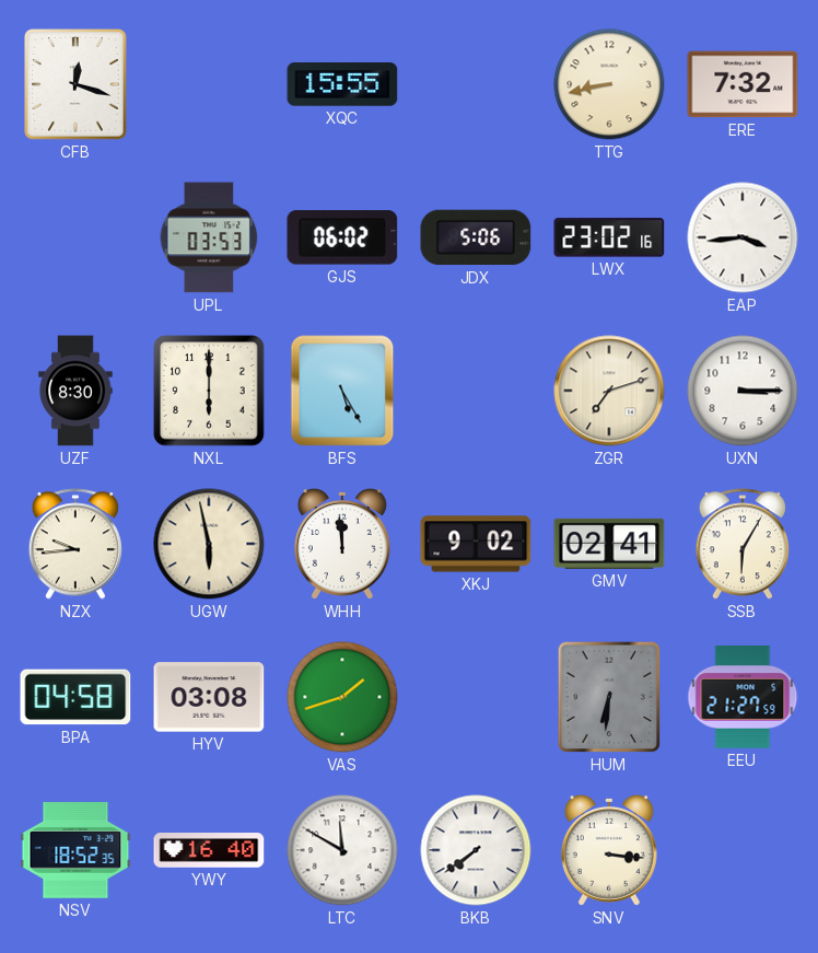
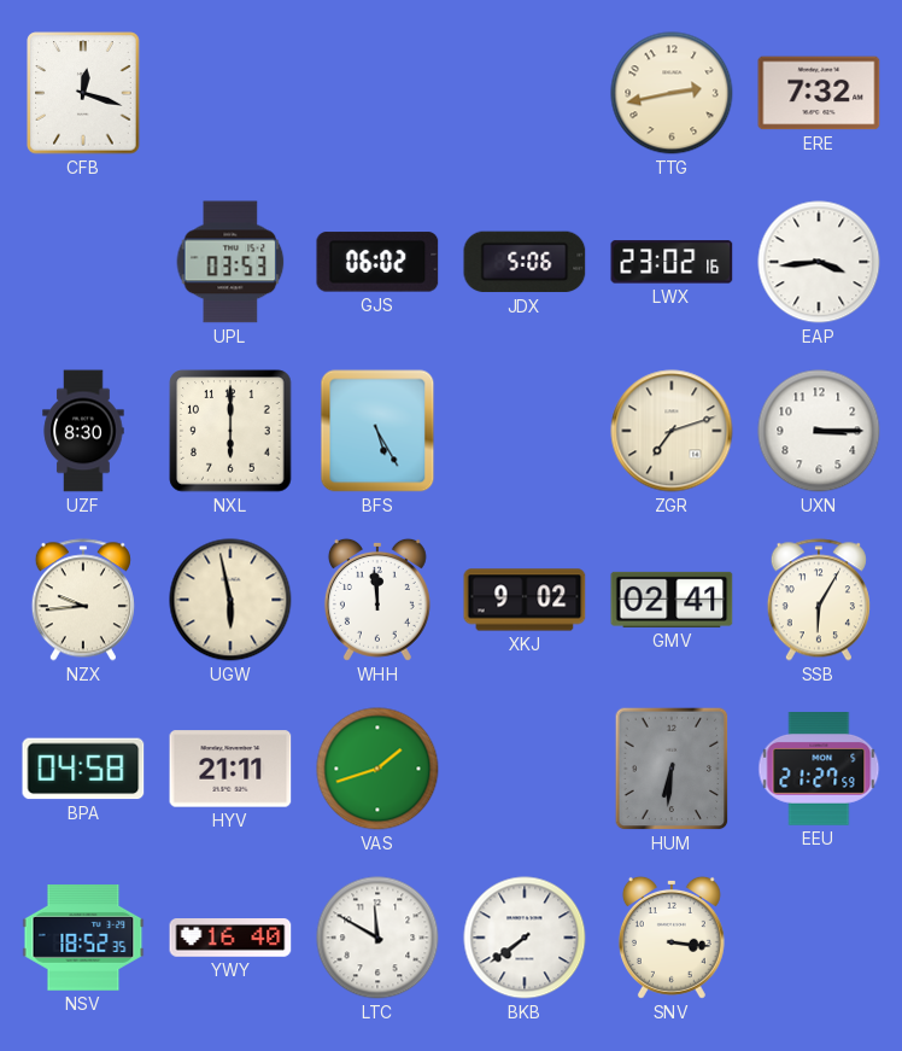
XQC: 15:55 -> none
TTG: 8:43 -> 2:43
HYV: 03:08 -> 21:11
